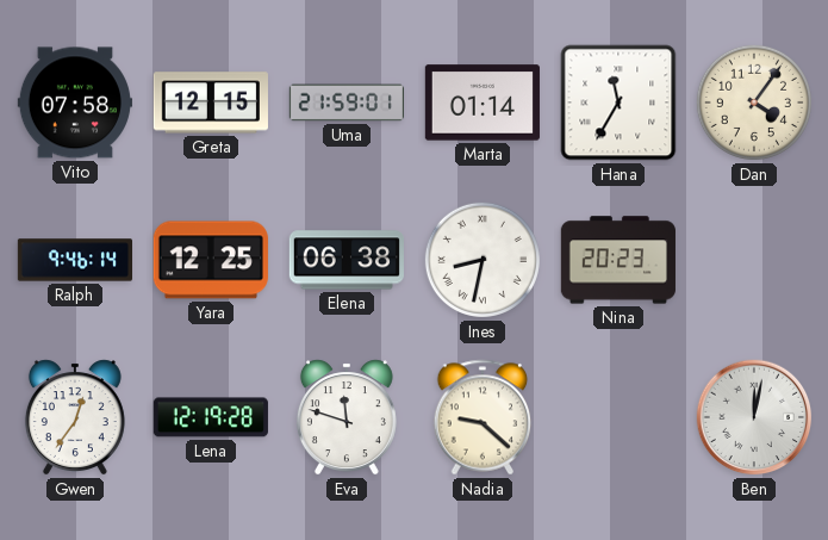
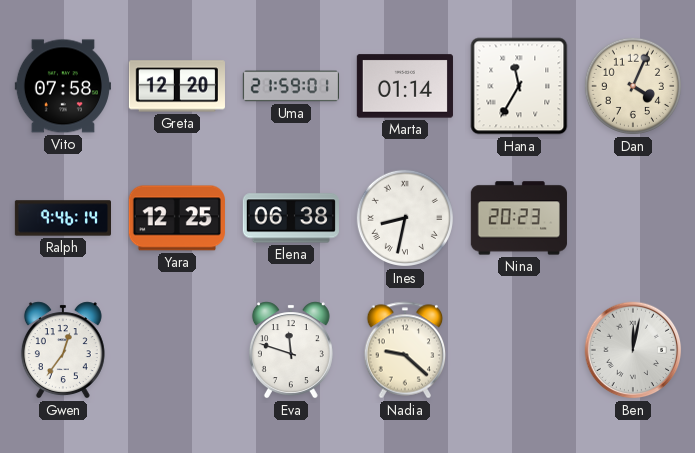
Greta: 12:15 -> 12:20
Dan: 4:06 -> 4:04
Lena: 12:19 -> none
